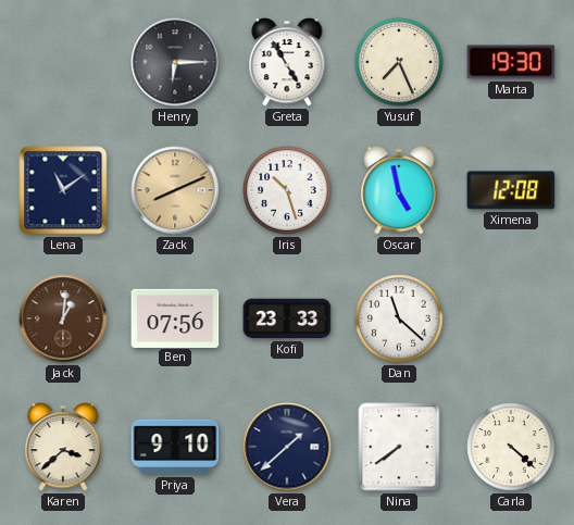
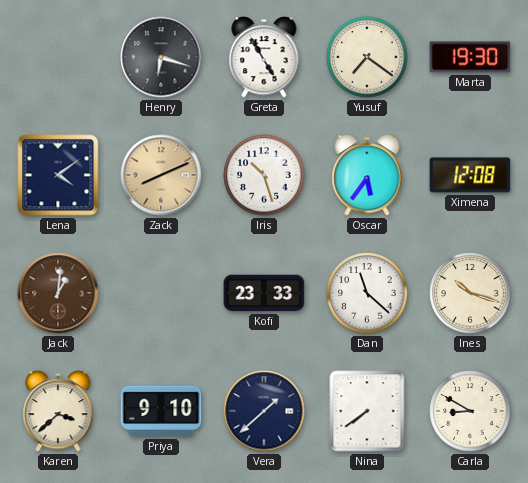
Henry: 6:15 -> 6:18
Yusuf: 7:26 -> 7:21
Lena: 11:09 -> 4:09
Oscar: 4:58 -> 5:36
Ben: 07:56 -> none
Ines: none -> 10:18
Carla: 4:22 -> 8:50
